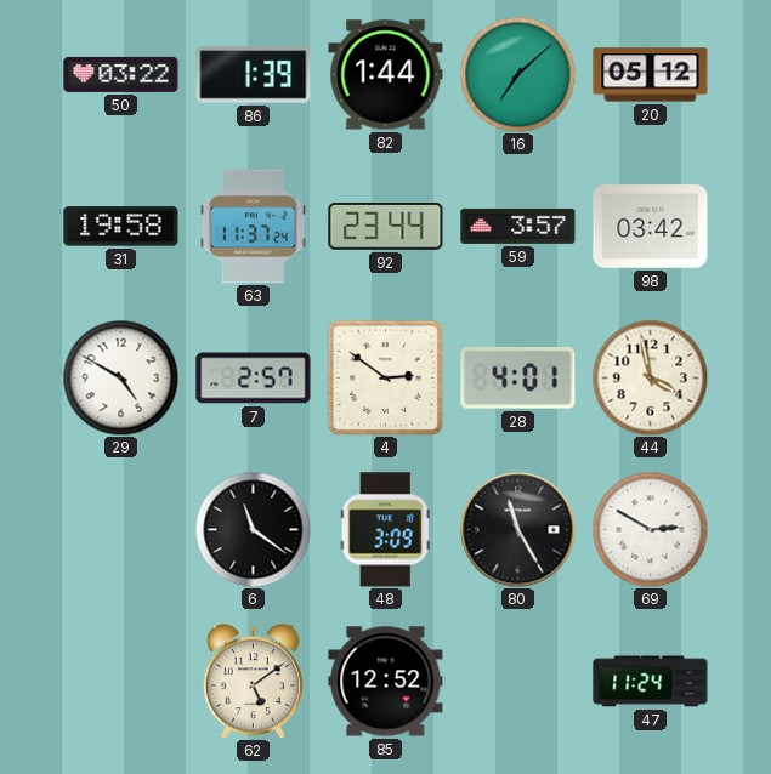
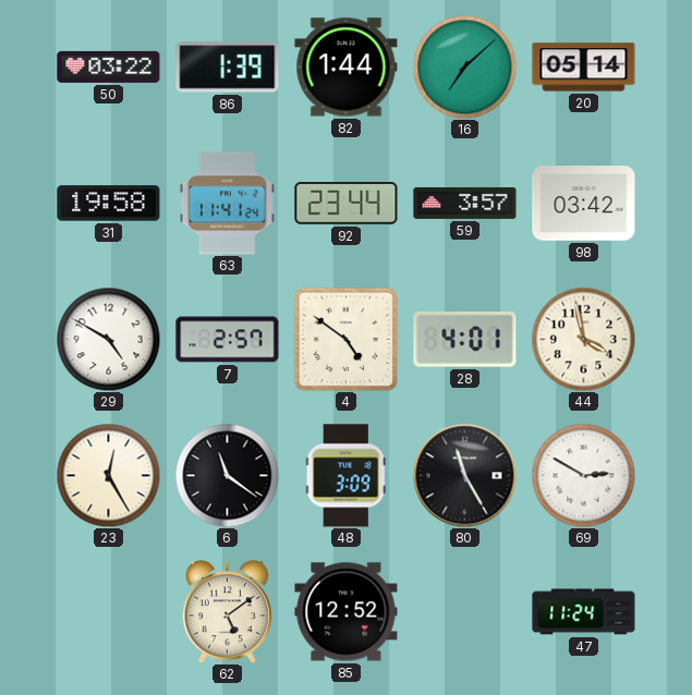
20: 05:12 -> 05:14
63: 11:37 -> 11:41
4: 2:51 -> 4:51
23: none -> 12:25
